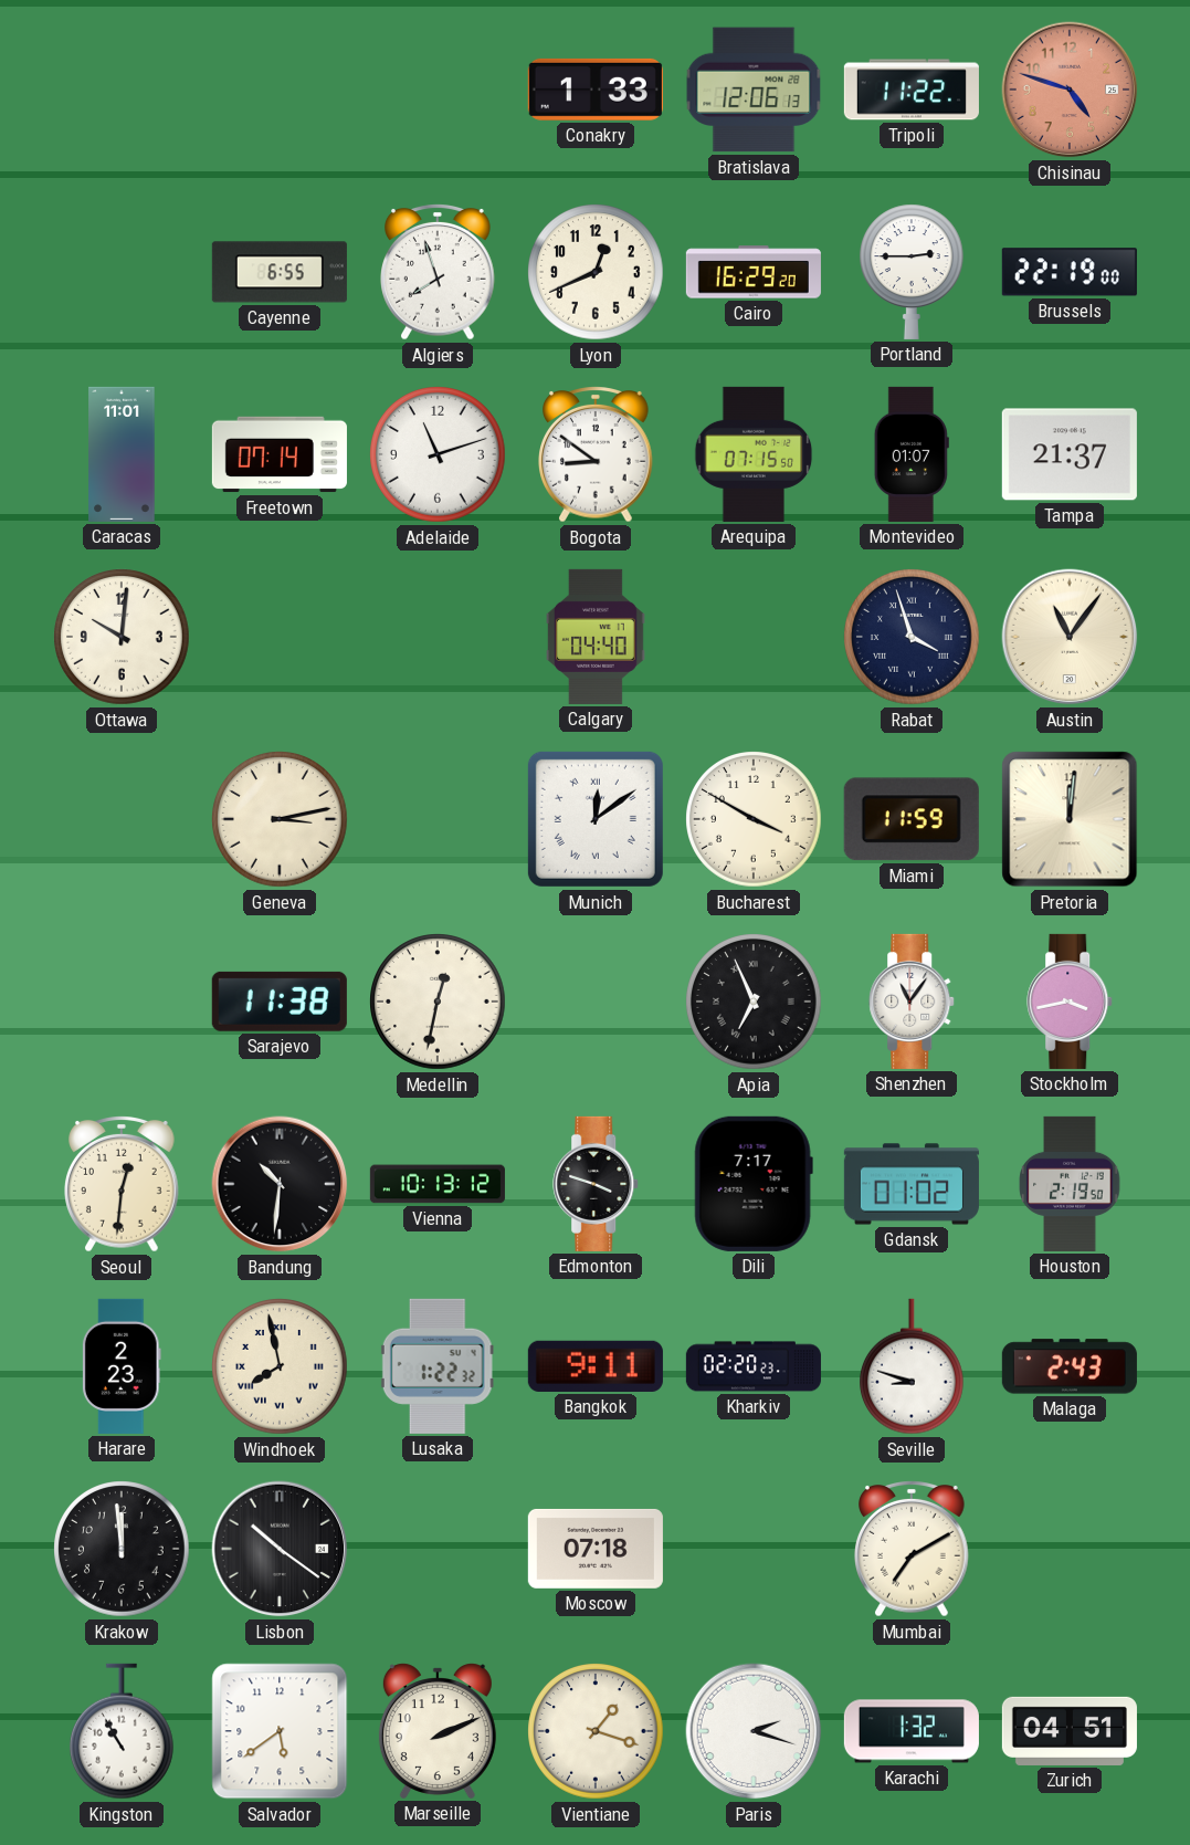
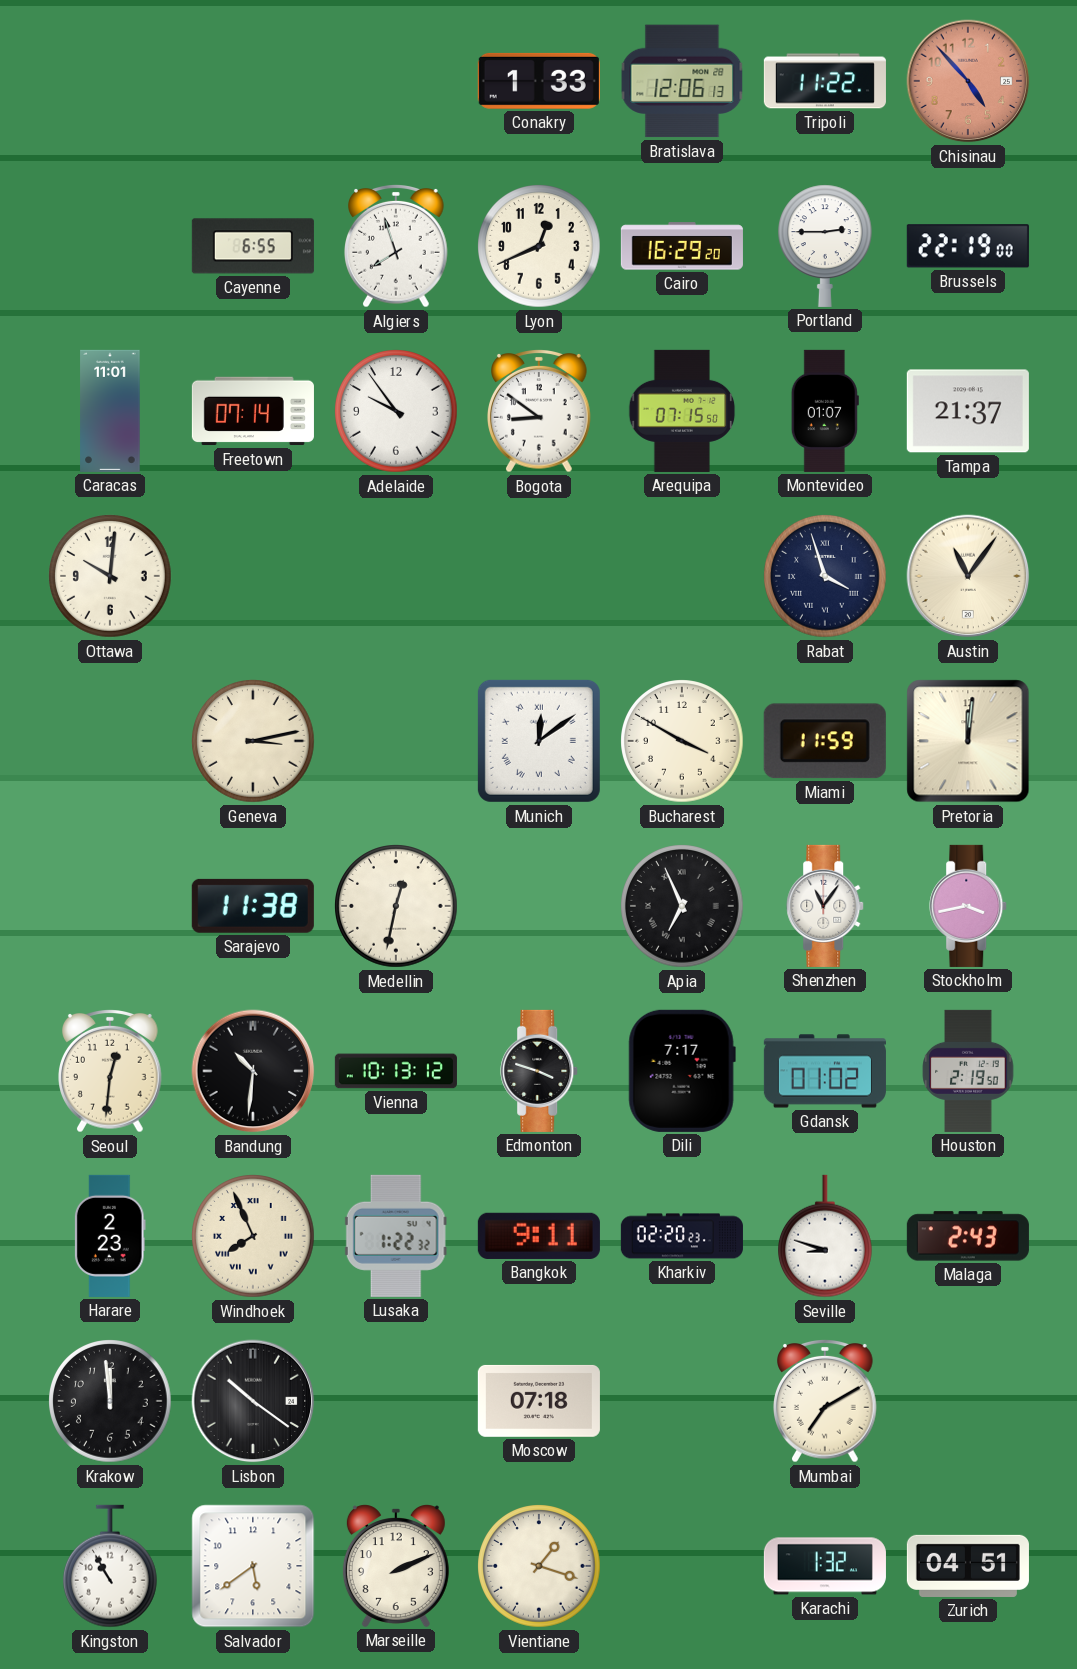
Chisinau: 4:48 -> 4:53
Adelaide: 11:12 -> 9:54
Calgary: 04:40 -> none
Windhoek: 7:58 -> 7:56
Paris: 2:18 -> none
